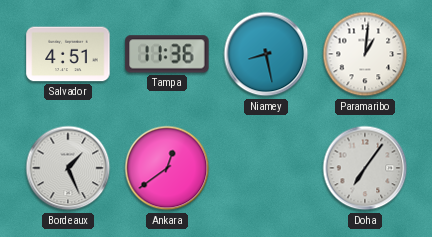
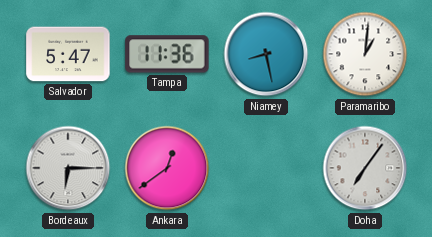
Salvador: 4:51 -> 5:47
Bordeaux: 1:26 -> 6:15
